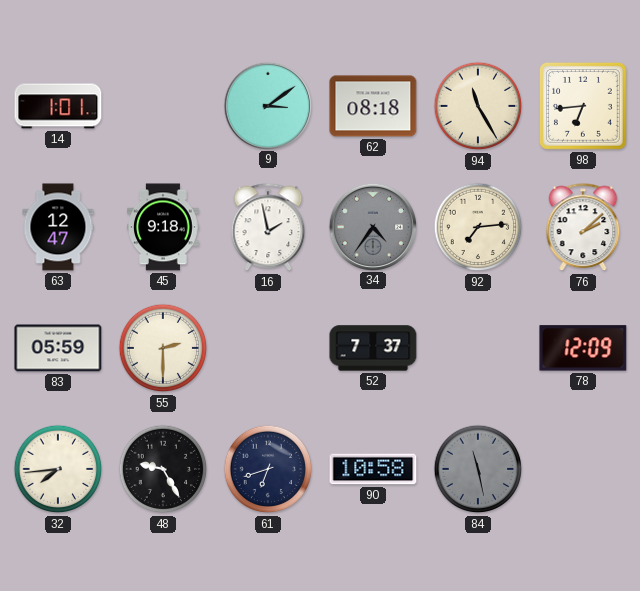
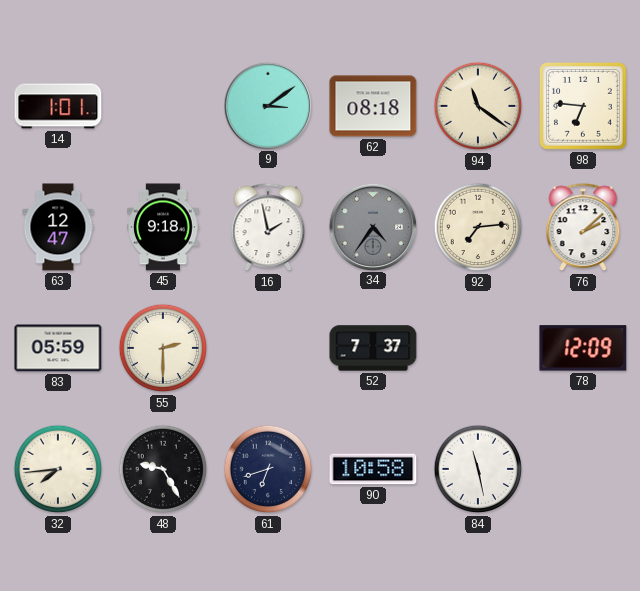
94: 11:25 -> 11:21
98: 6:44 -> 6:46
84 dial: grey -> white
